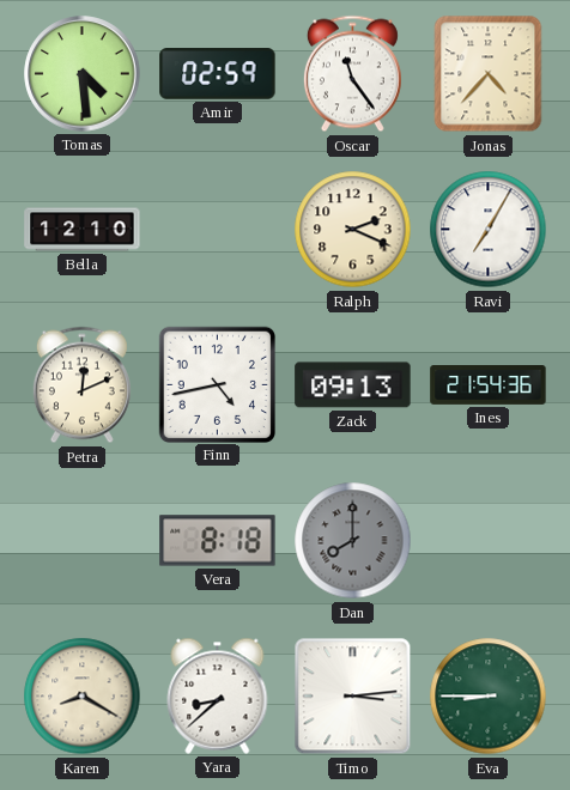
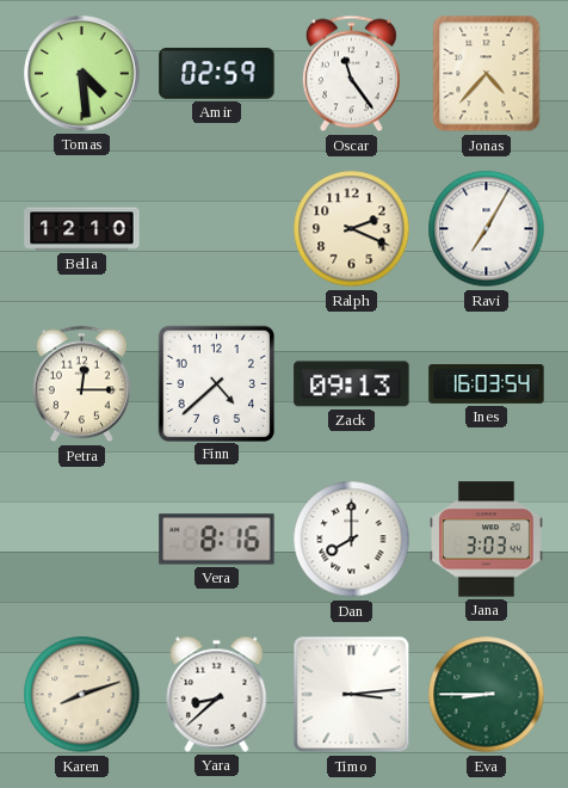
Petra: 12:11 -> 12:15
Finn: 4:43 -> 4:38
Ines: 21:54 -> 16:03
Vera: 8:18 -> 8:16
Dan dial: grey -> white
Jana: none -> 3:03
Karen: 8:20 -> 8:12
